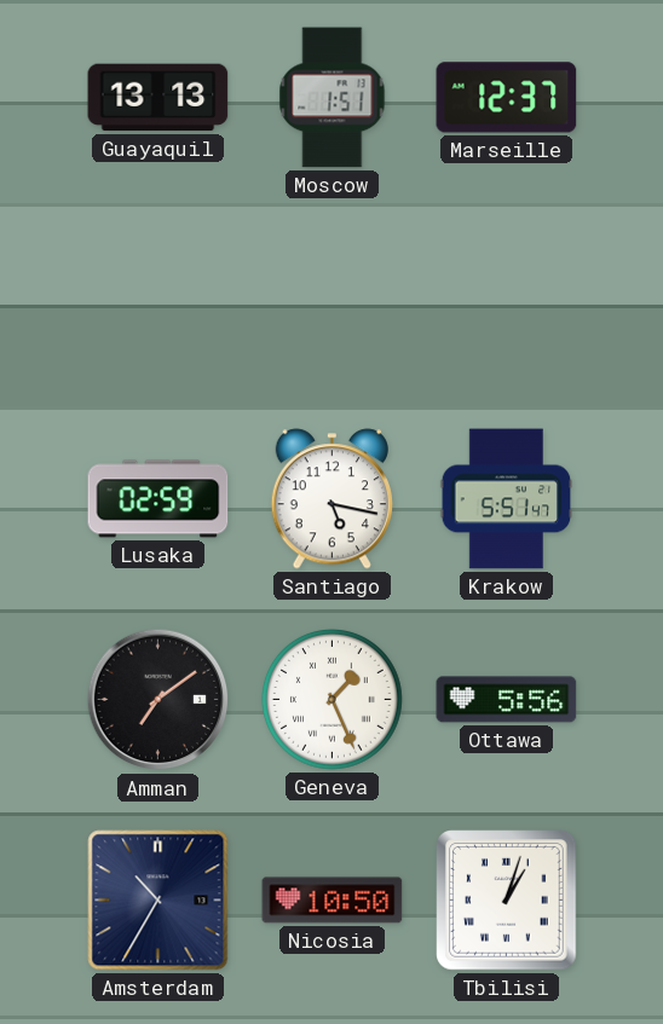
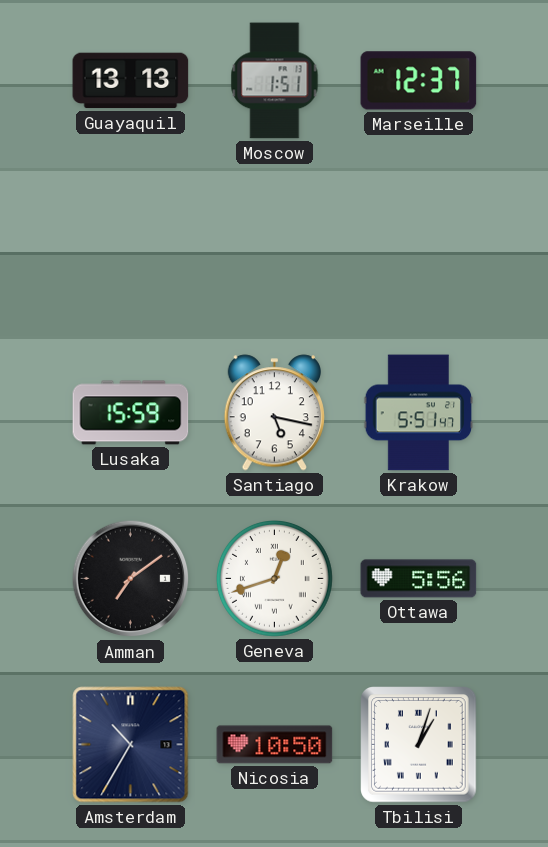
Lusaka: 02:59 -> 15:59
Geneva: 1:26 -> 12:42
